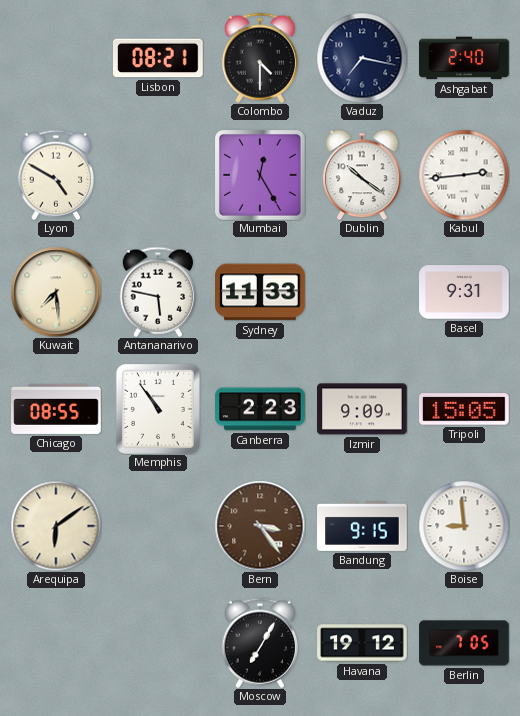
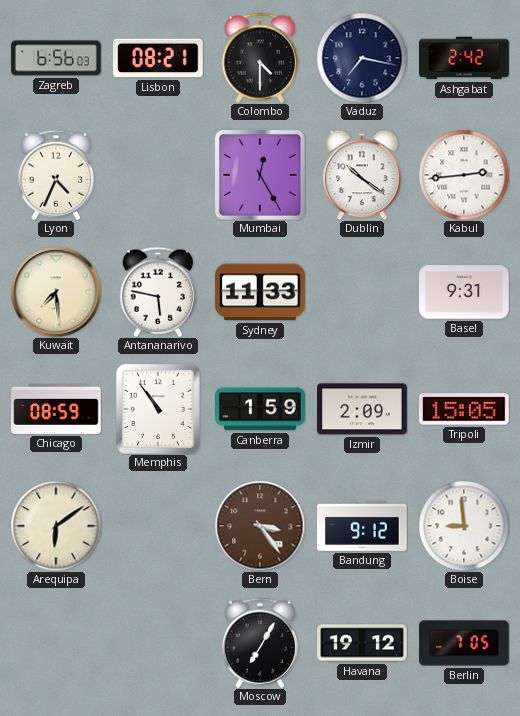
Zagreb: none -> 6:56
Ashgabat: 2:40 -> 2:42
Lyon: 4:50 -> 4:34
Chicago: 08:55 -> 08:59
Canberra: 2:23 -> 1:59
Izmir: 9:09 -> 2:09
Bandung: 9:15 -> 9:12
